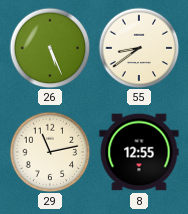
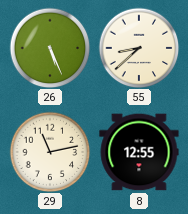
55: 8:39 -> 8:38
